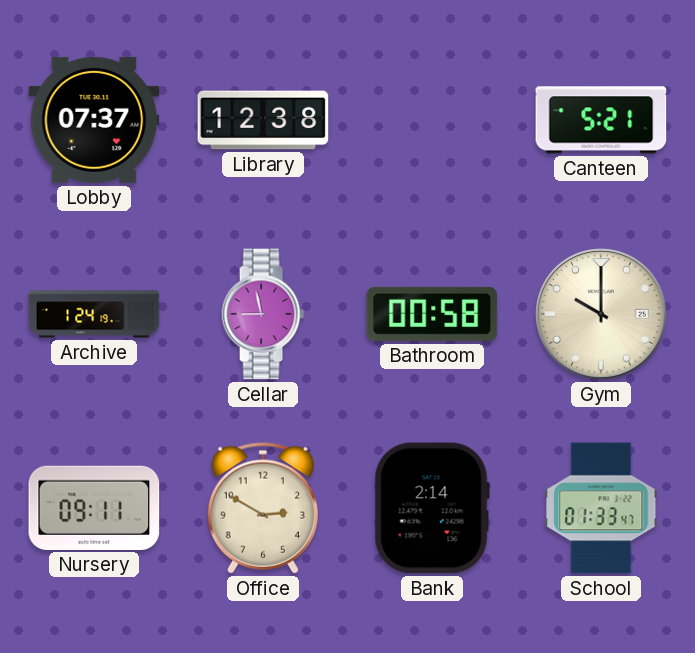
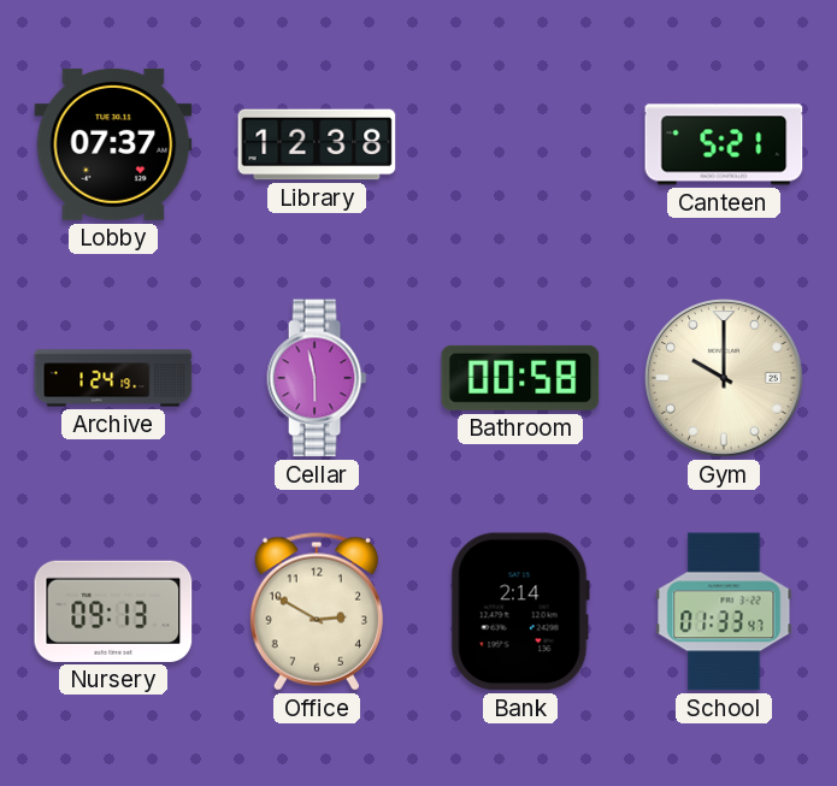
Cellar: 8:58 -> 5:58
Nursery: 09:11 -> 09:13
